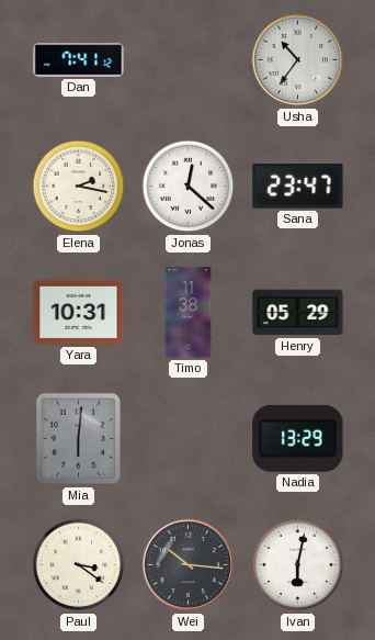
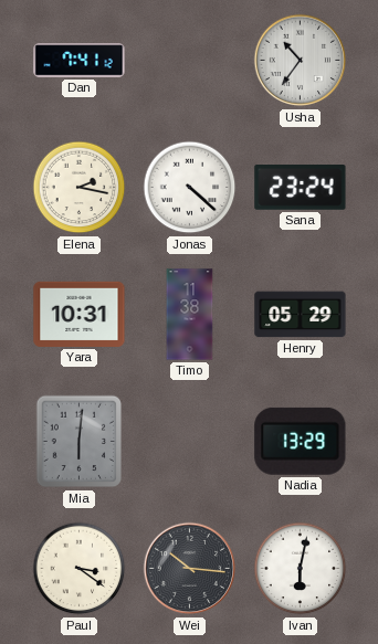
Jonas: 12:22 -> 4:22
Sana: 23:47 -> 23:24
